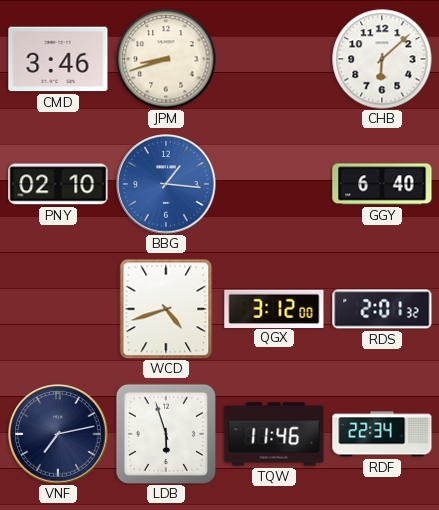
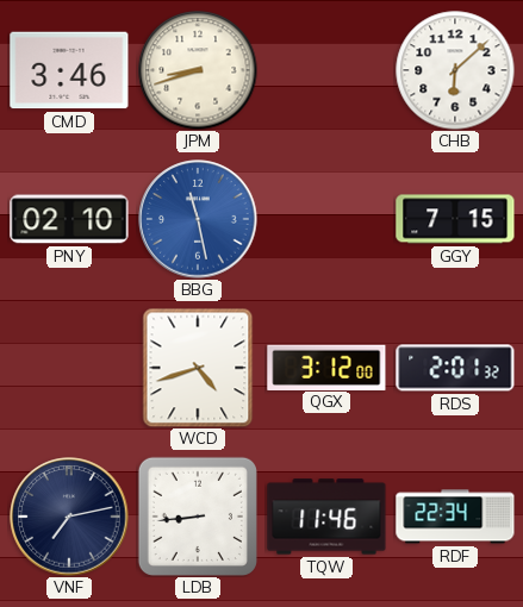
BBG: 1:16 -> 11:28
GGY: 6:40 -> 7:15
LDB: 5:57 -> 8:44
